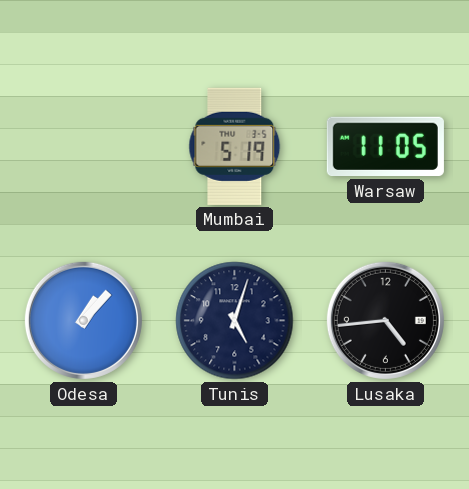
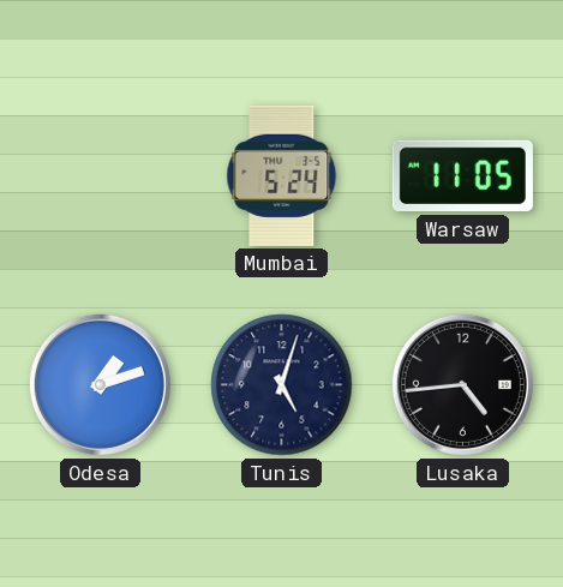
Mumbai: 5:19 -> 5:24
Odesa: 1:07 -> 1:12
